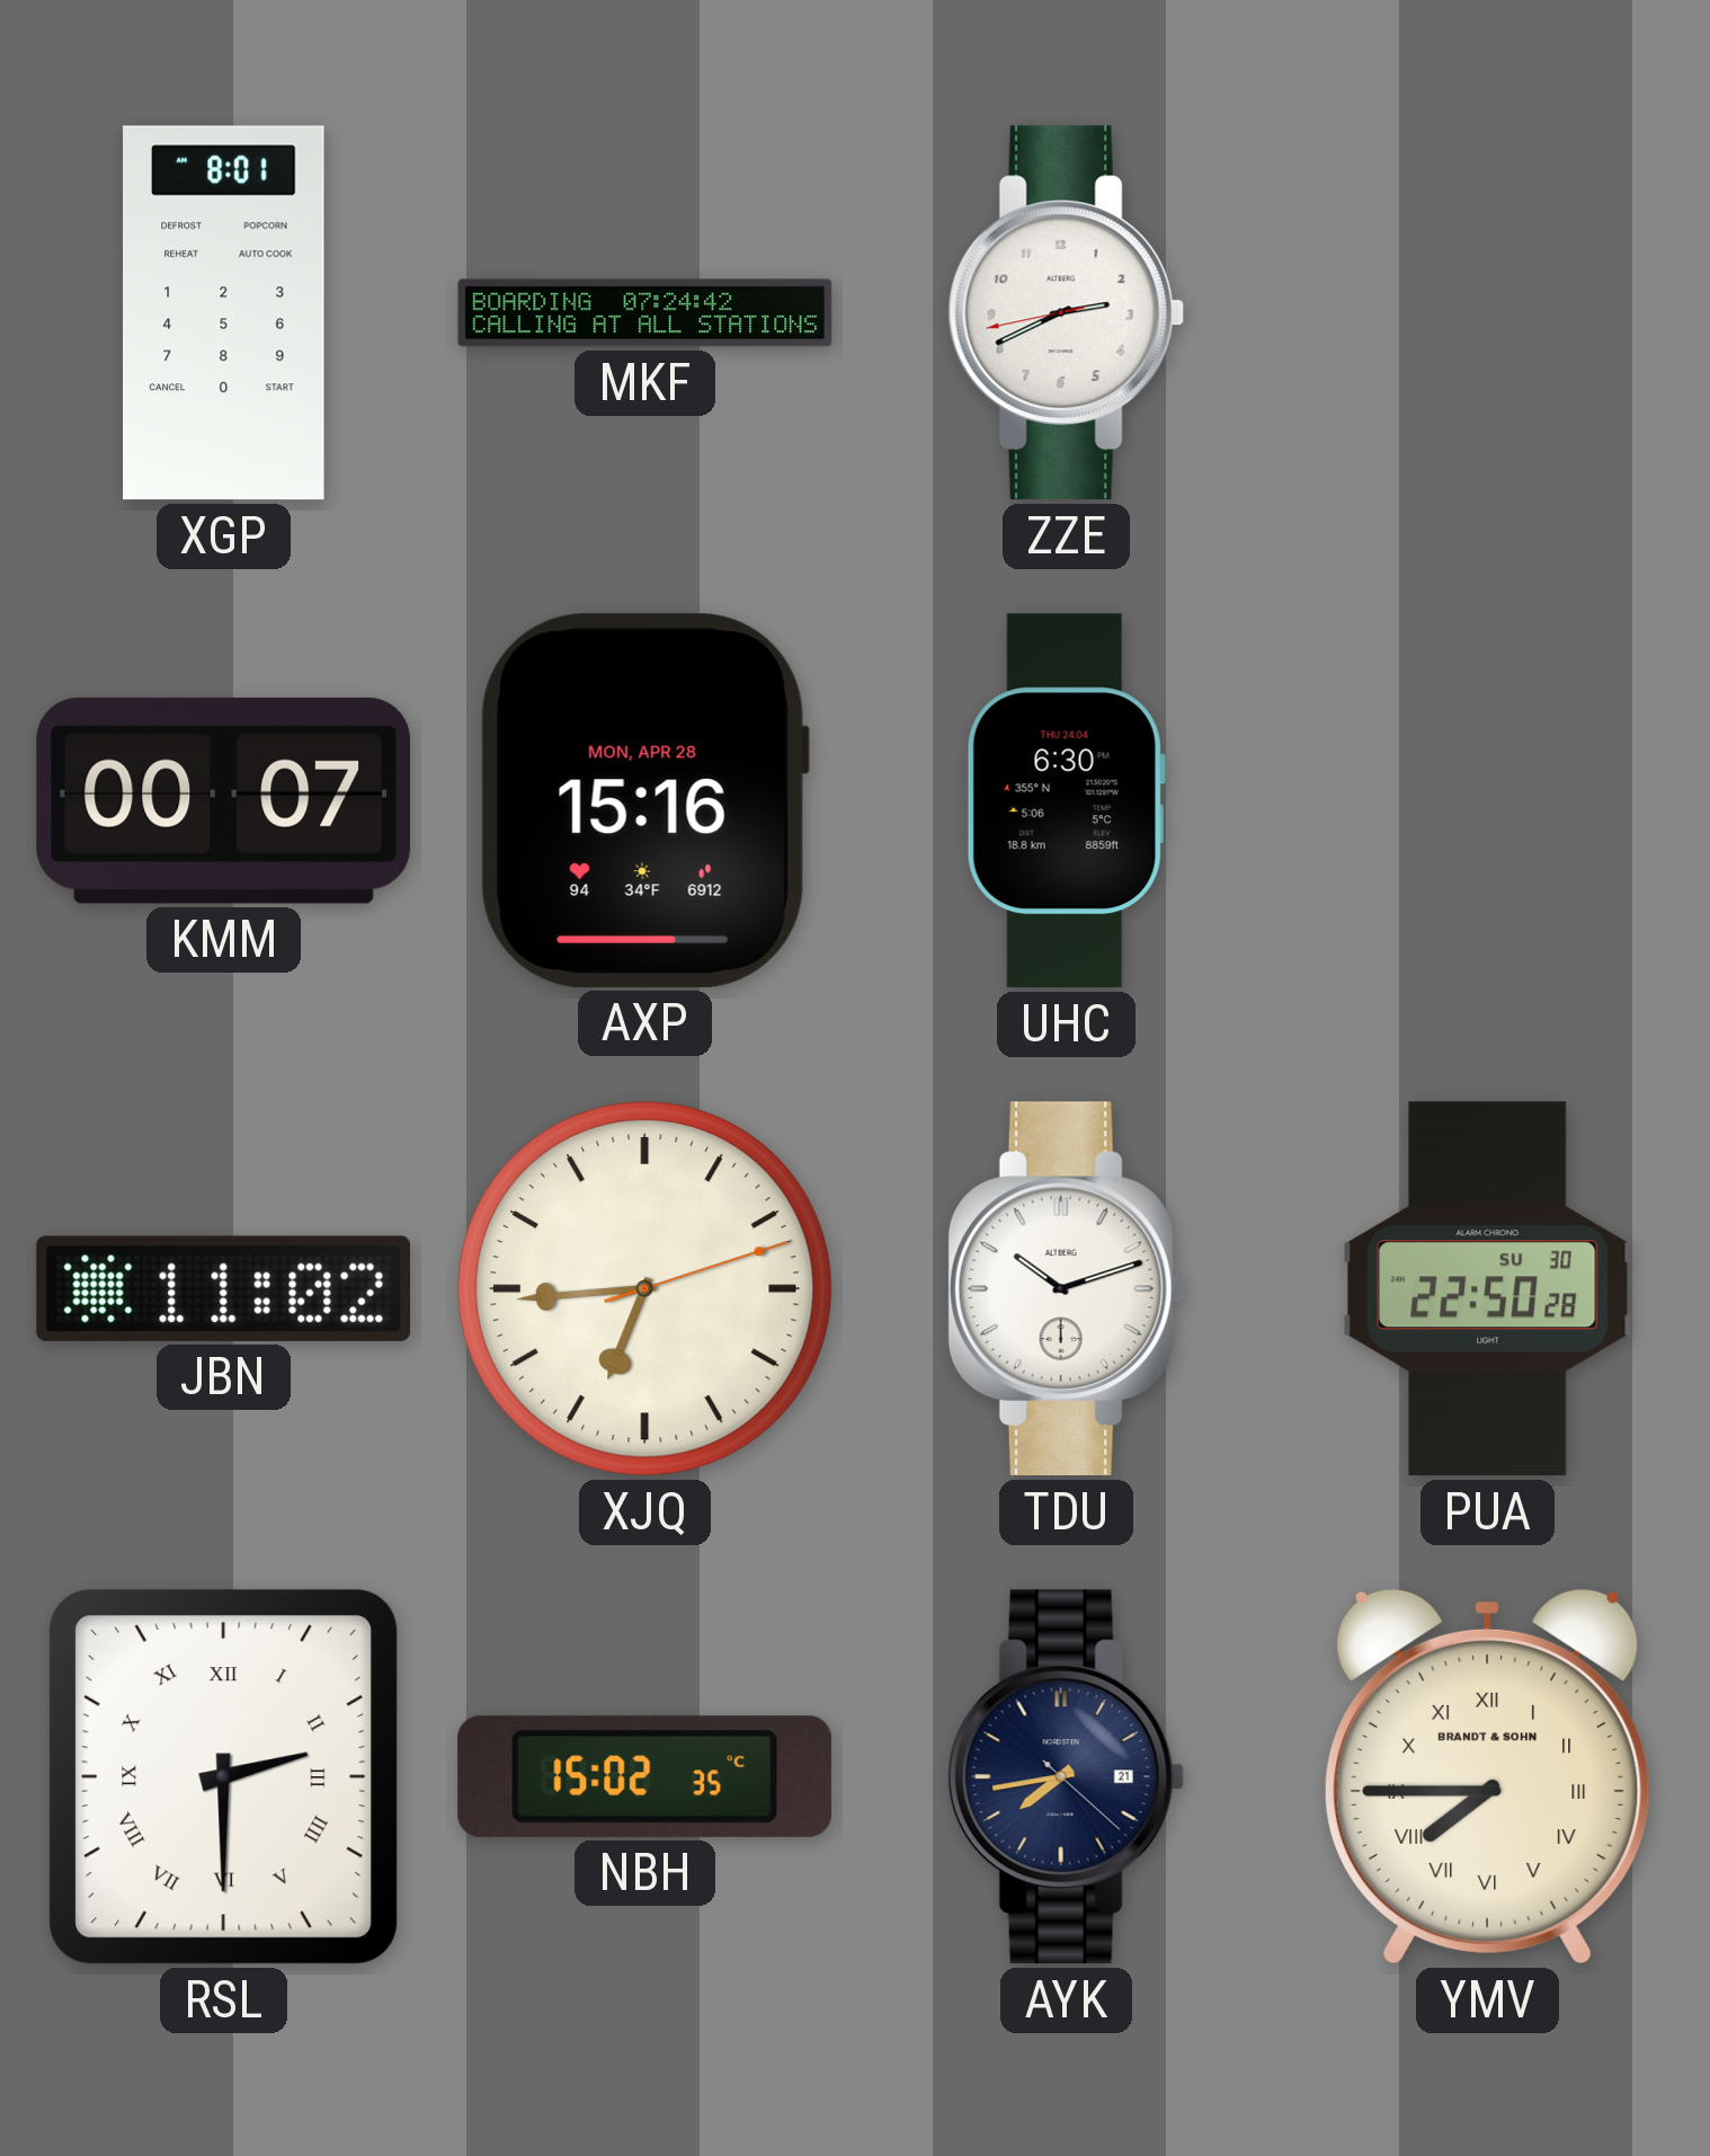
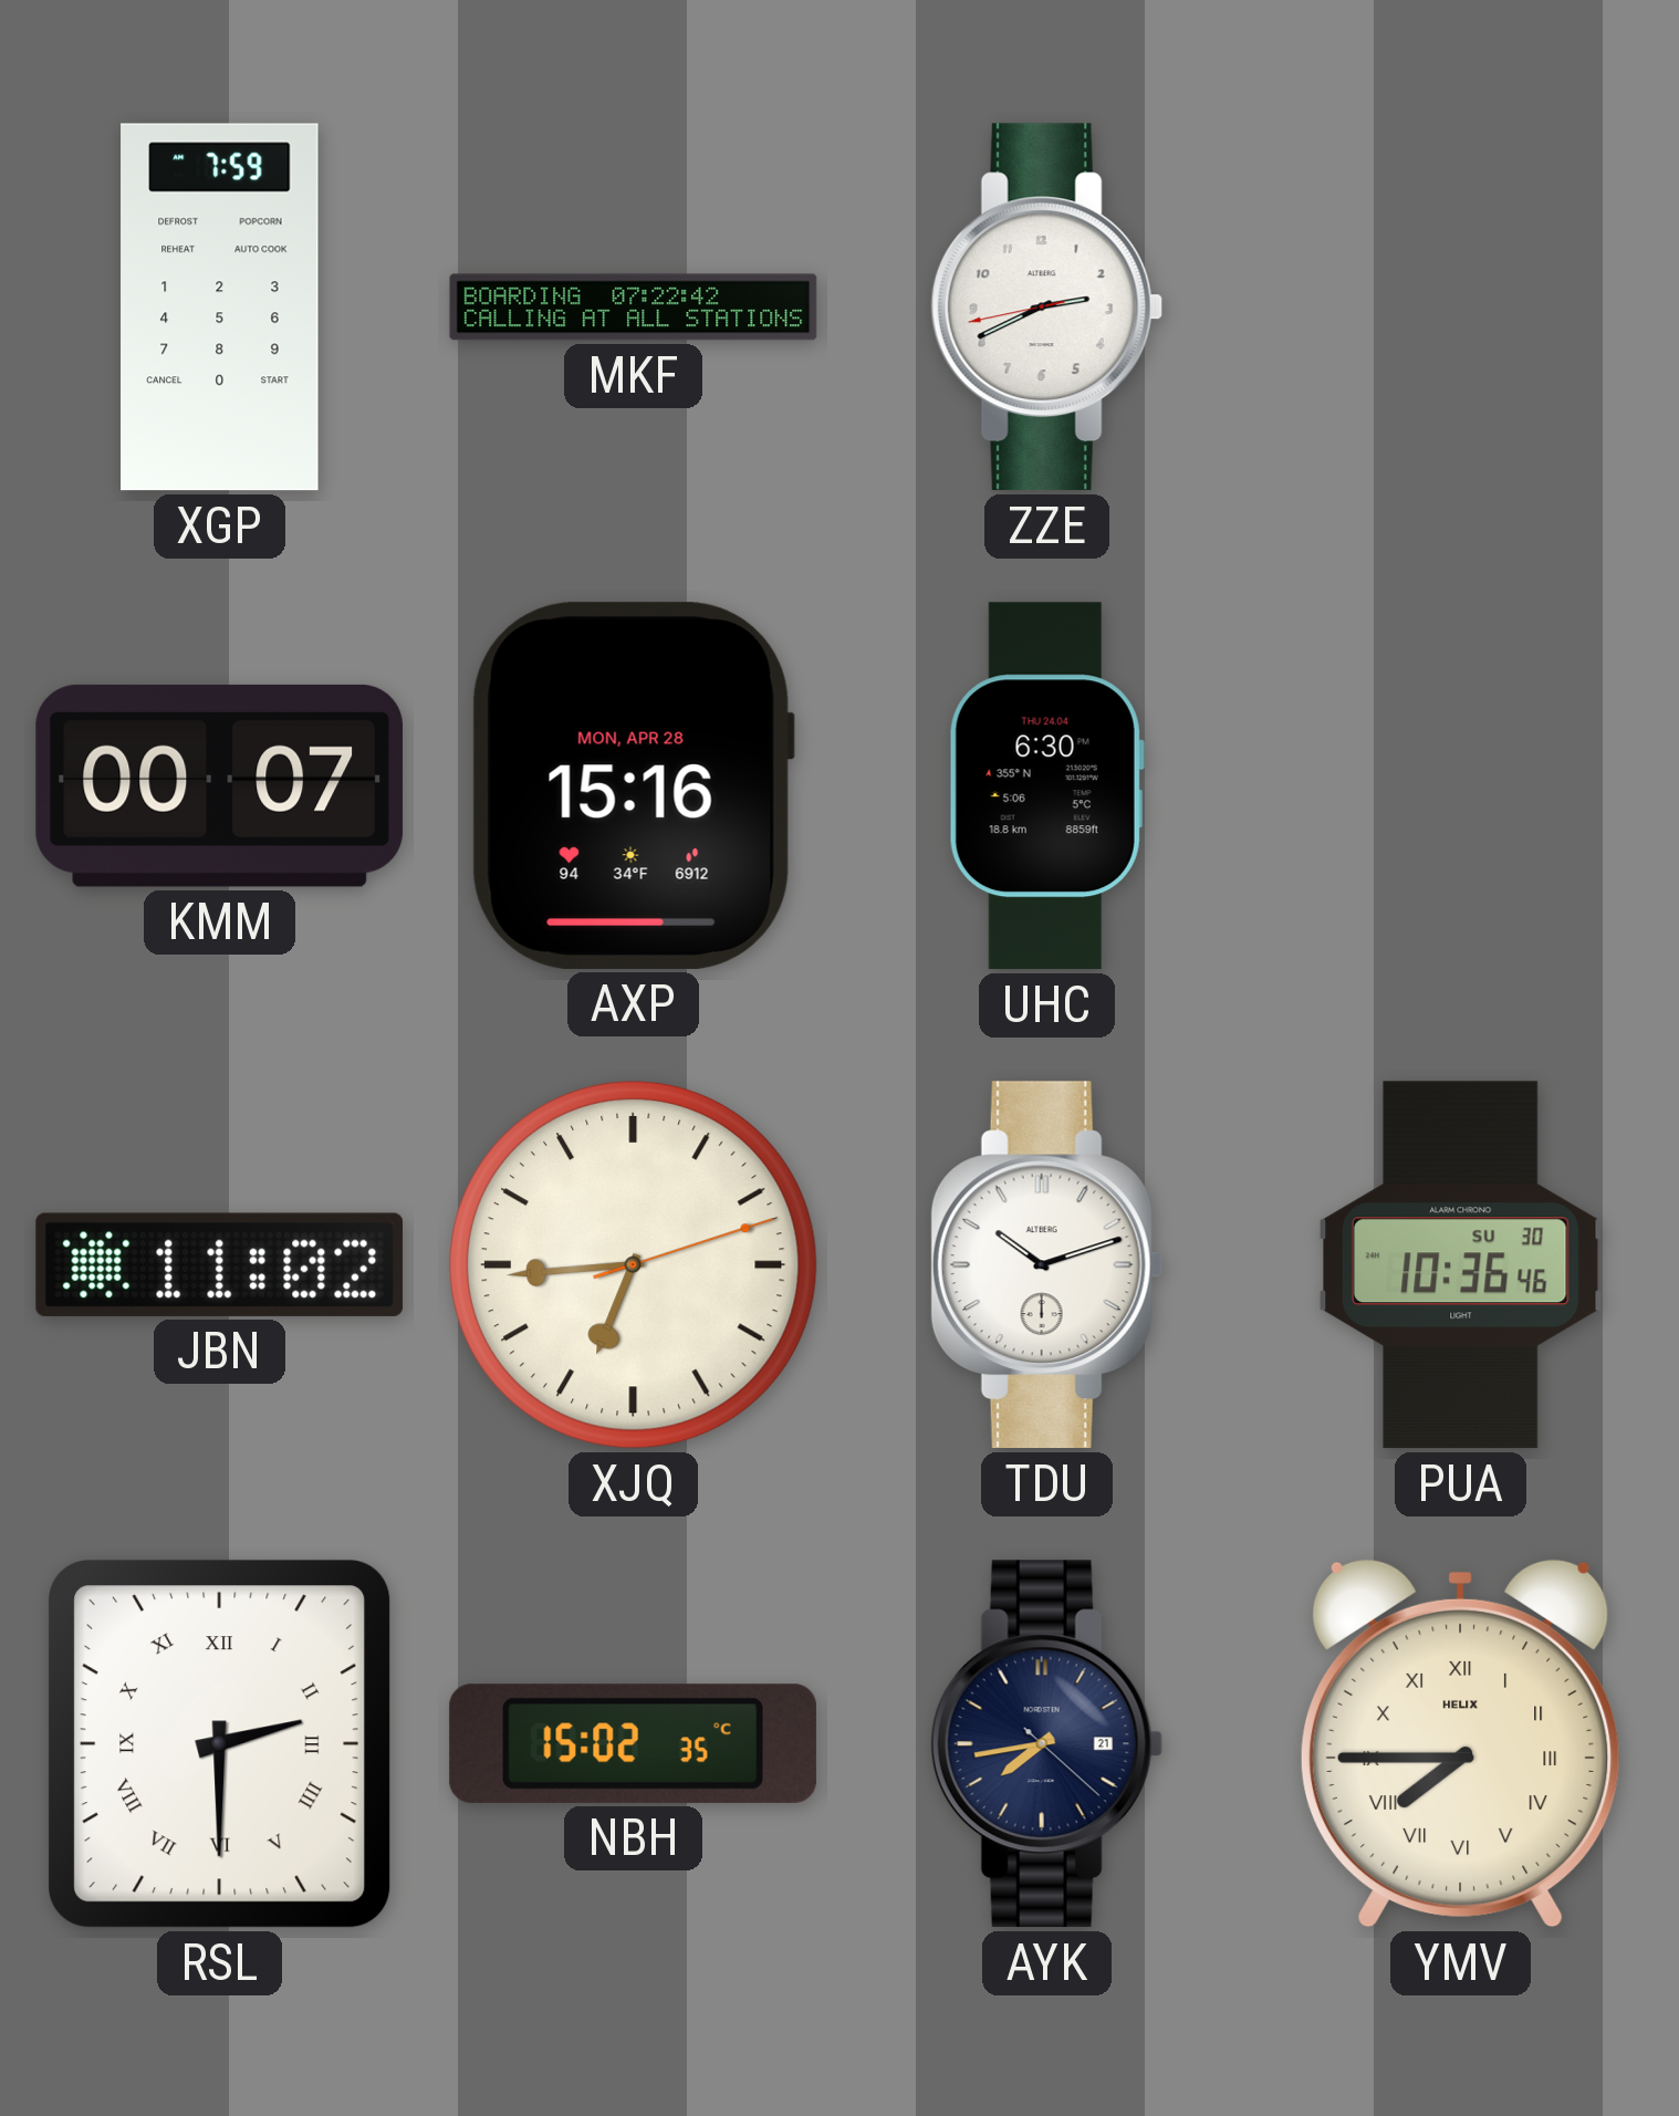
XGP: 8:01 -> 7:59
MKF: 07:24 -> 07:22
PUA: 22:50 -> 10:36
YMV brand: BRANDT & SOHN -> HELIX
